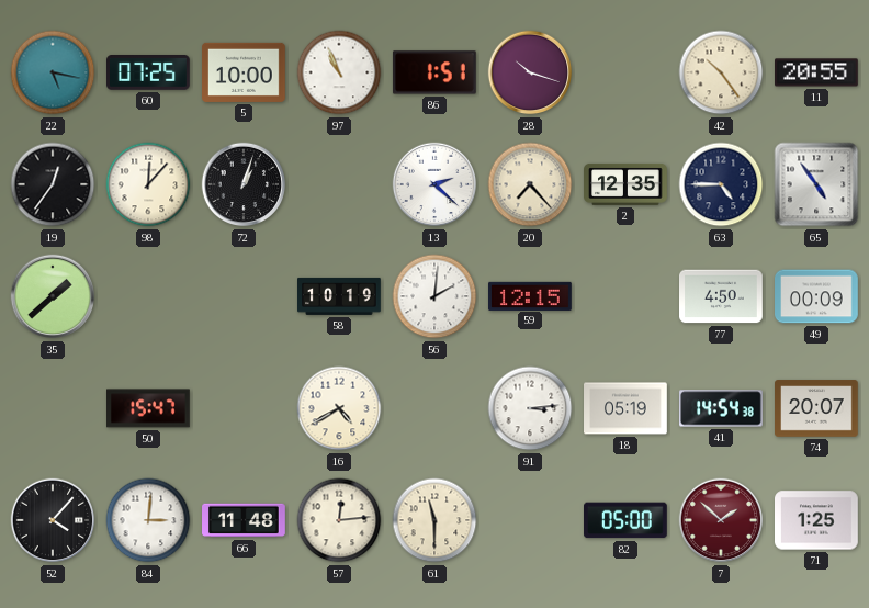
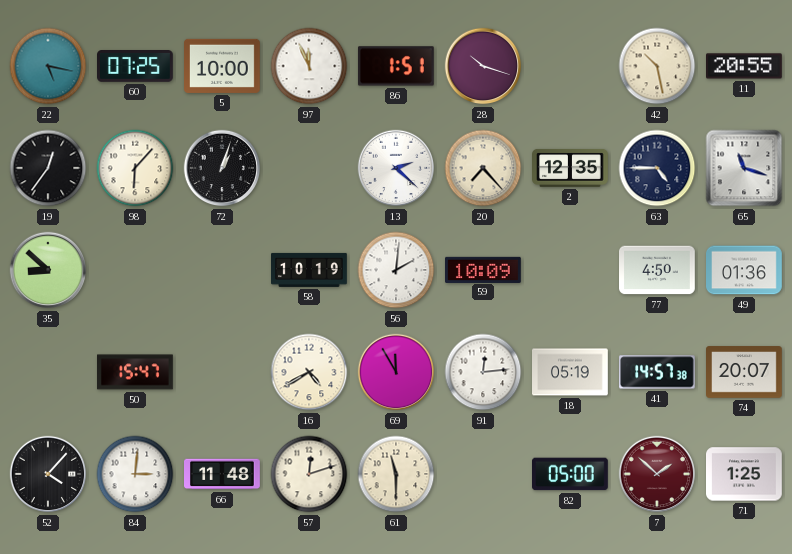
97: 10:56 -> 11:56
42: 10:24 -> 10:28
98: 12:07 -> 6:07
65: 4:54 -> 11:18
35: 1:38 -> 8:52
59: 12:15 -> 10:09
49: 00:09 -> 01:36
69: none -> 11:55
91: 3:14 -> 12:14
41: 14:54 -> 14:57
57: 12:14 -> 12:12
